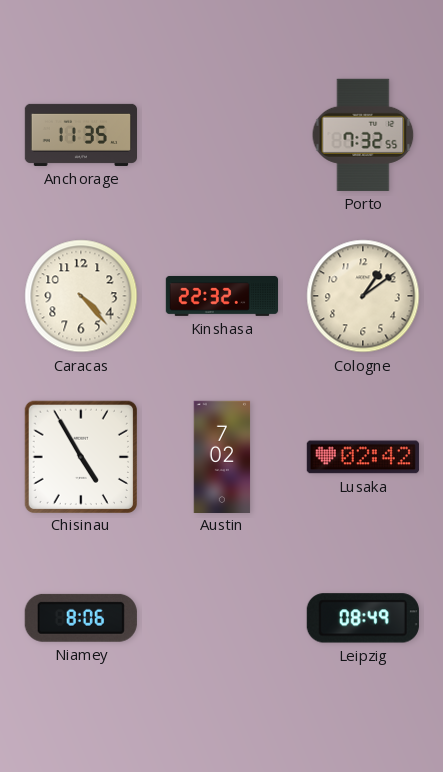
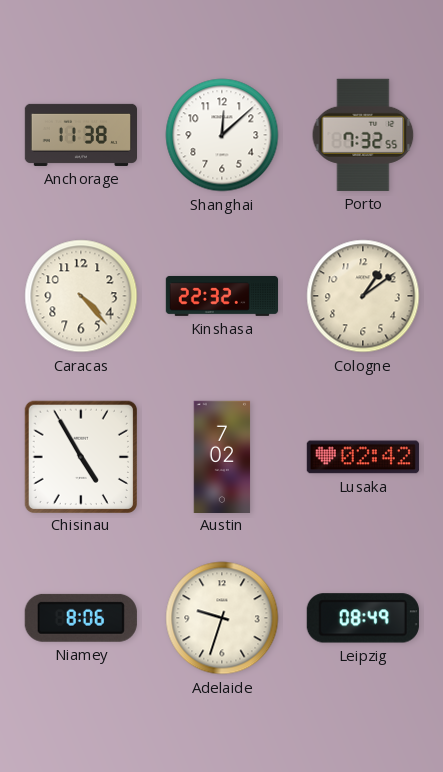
Anchorage: 11:35 -> 11:38
Shanghai: none -> 12:08
Adelaide: none -> 9:33
